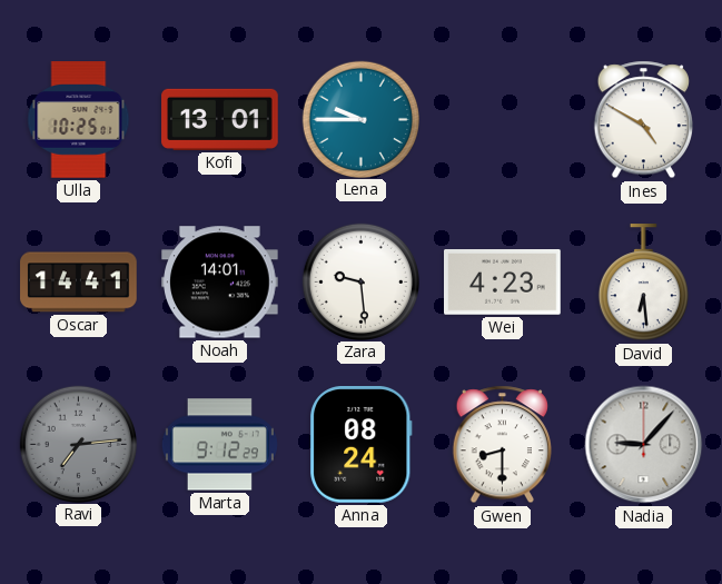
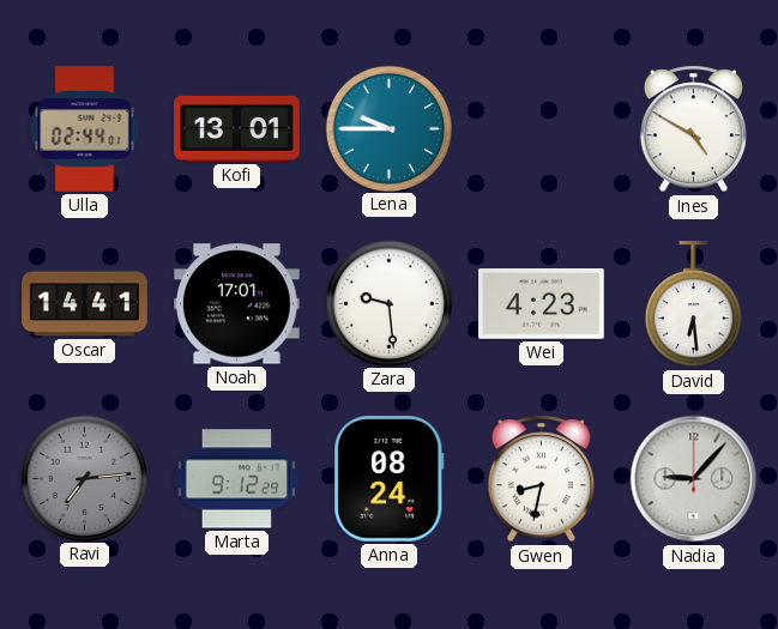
Ulla: 10:25 -> 02:44
Noah: 14:01 -> 17:01
Gwen: 8:30 -> 8:32
